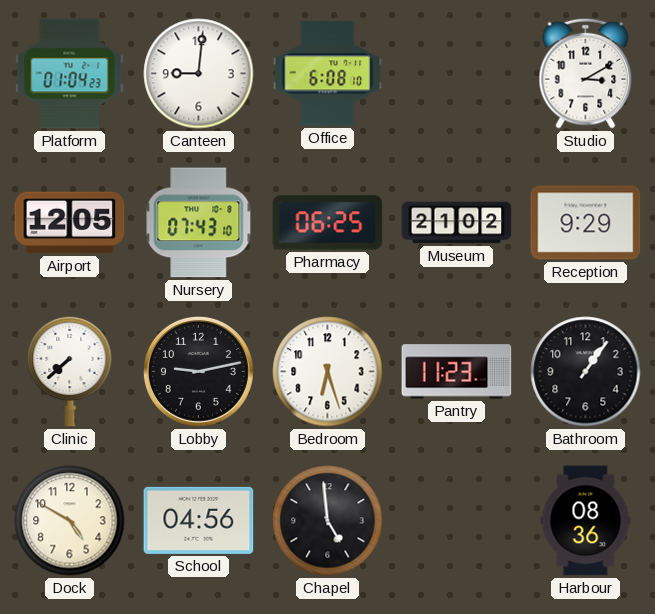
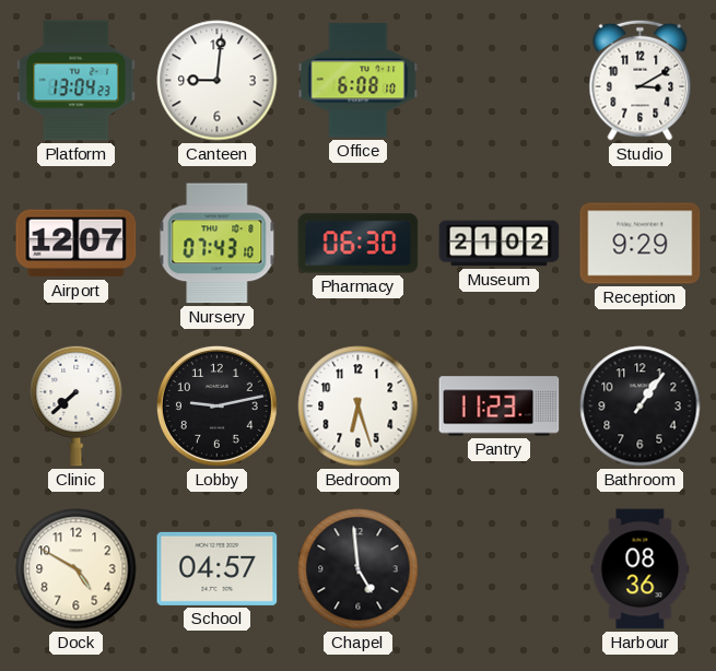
Platform: 01:04 -> 13:04
Airport: 12:05 -> 12:07
Pharmacy: 06:25 -> 06:30
School: 04:56 -> 04:57
